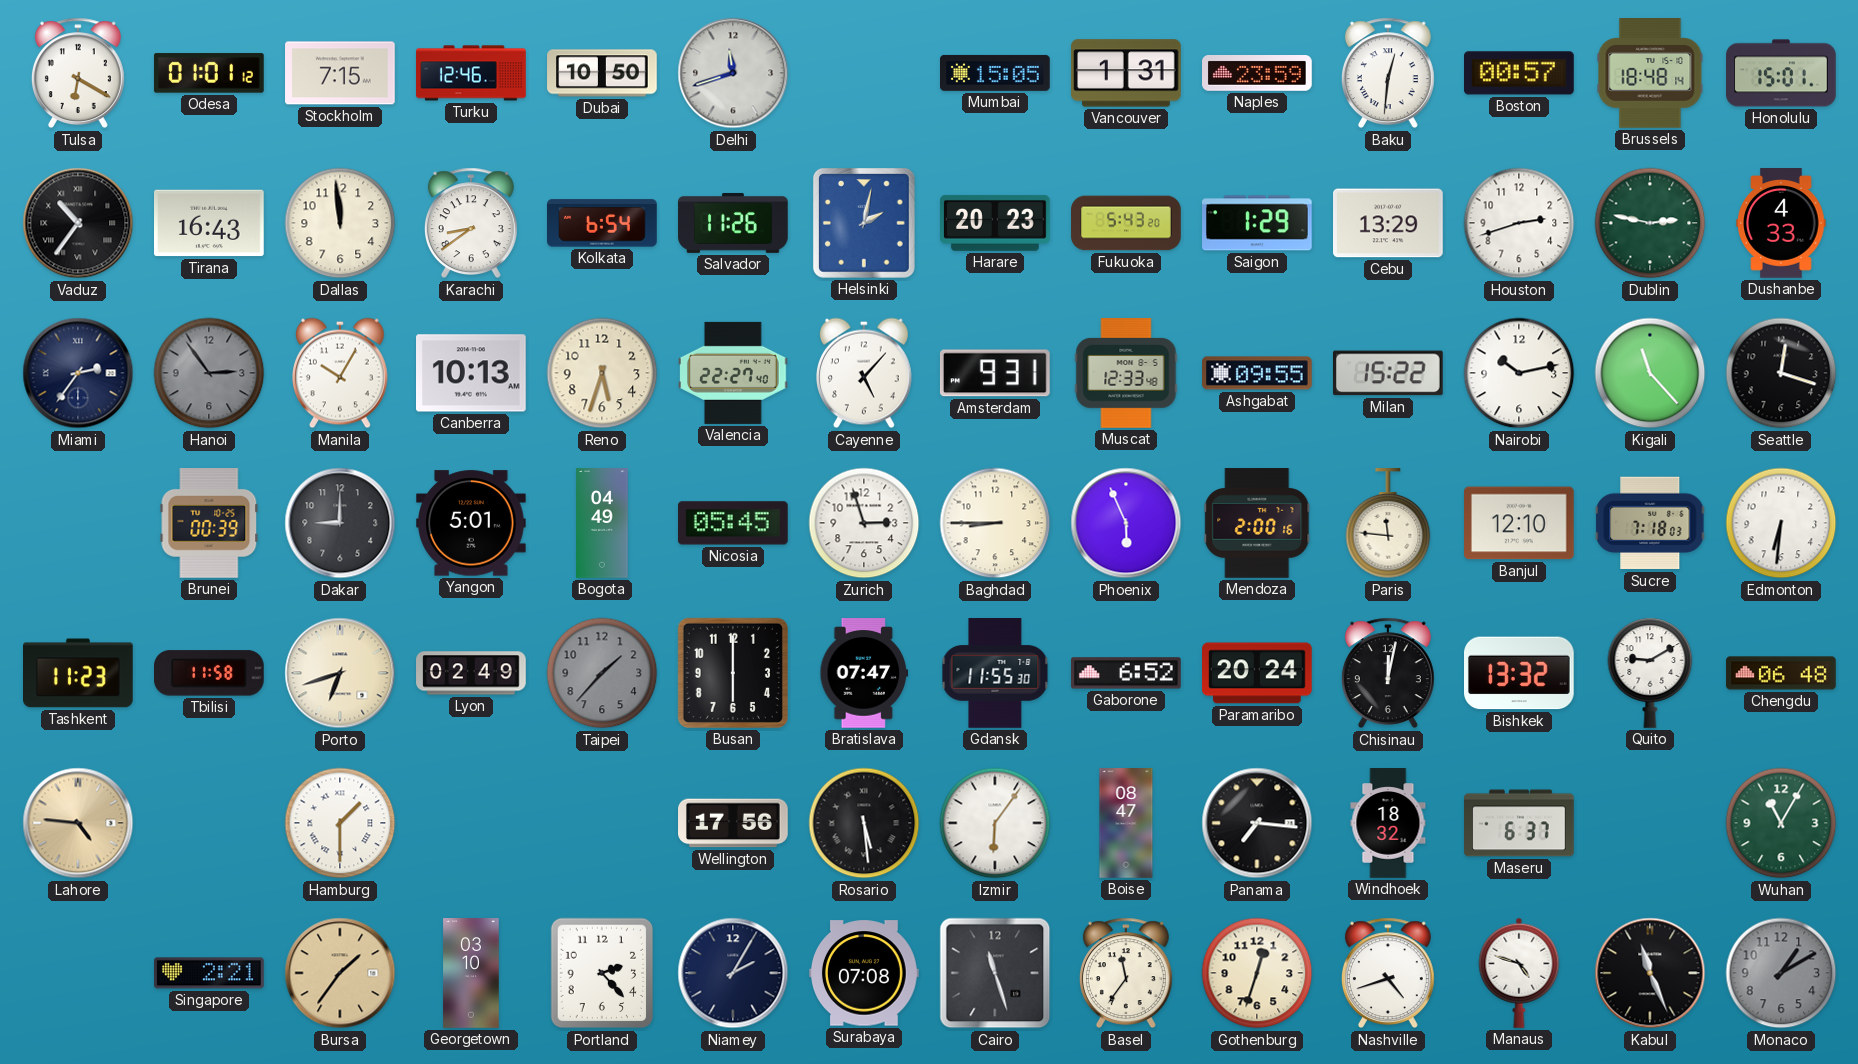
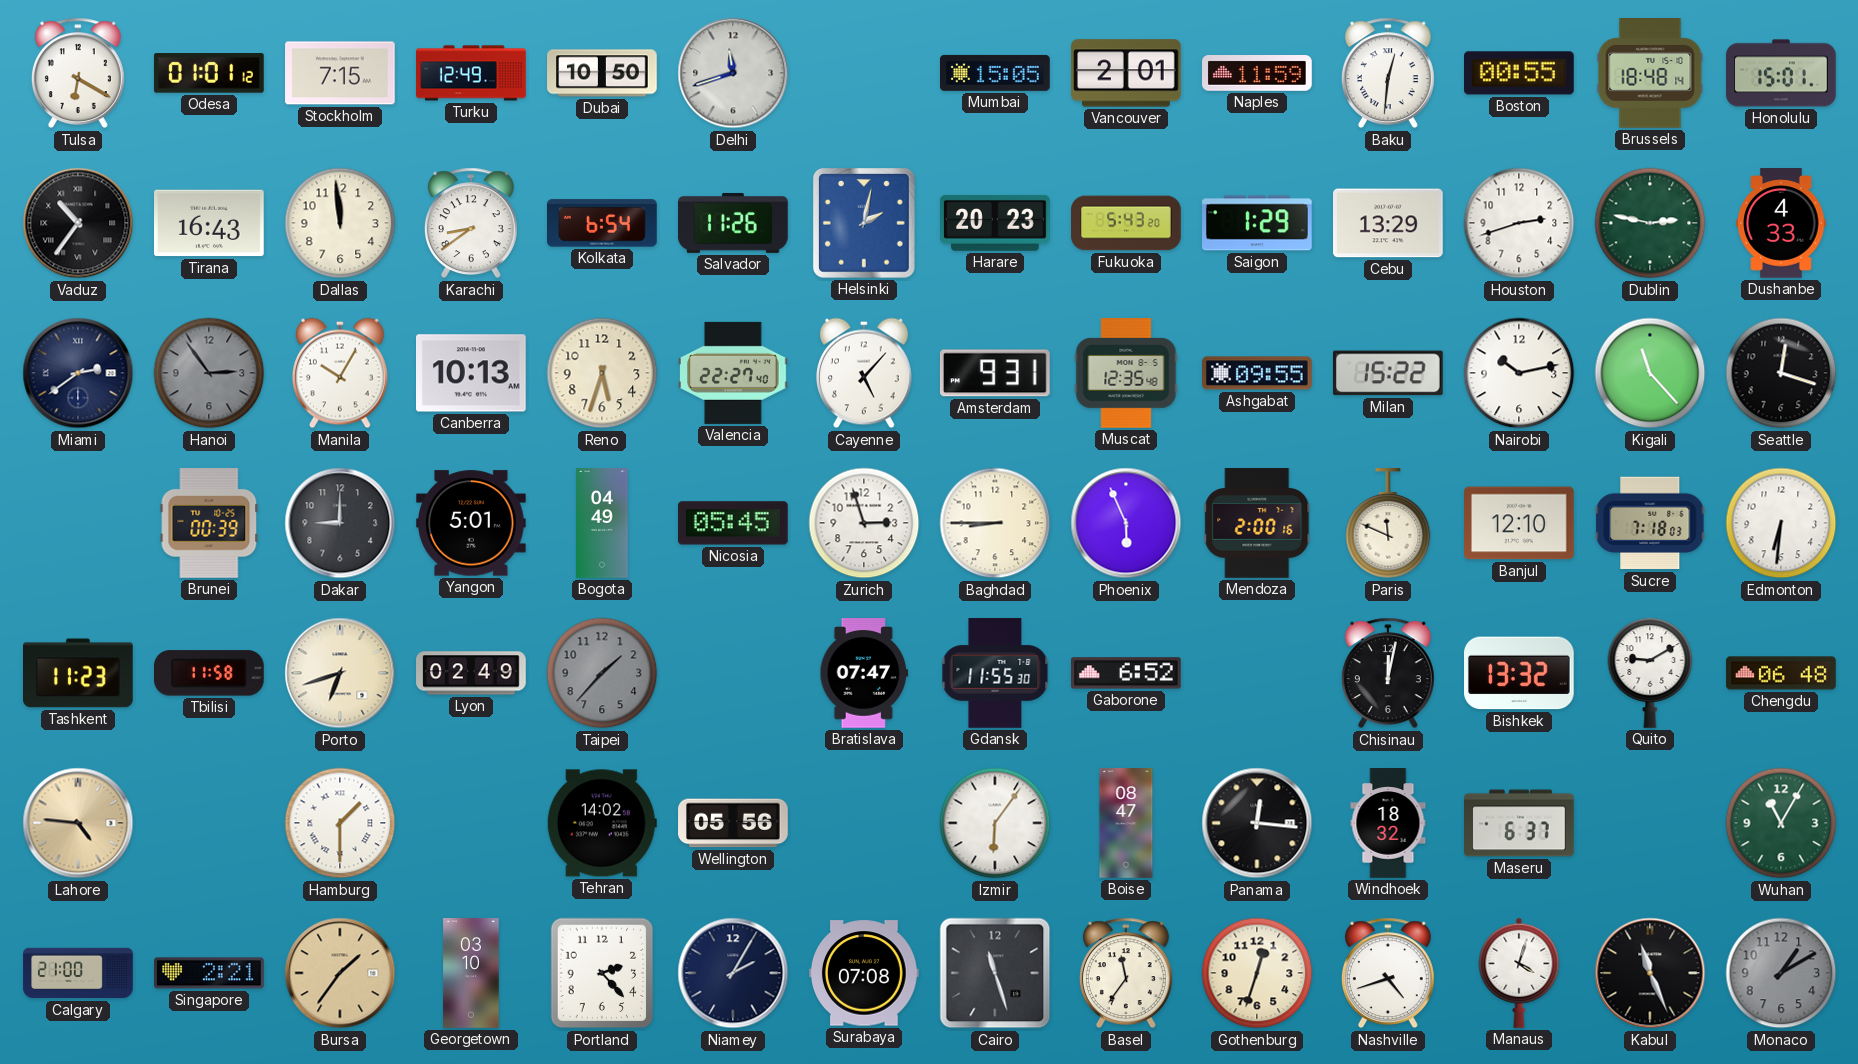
Turku: 12:46 -> 12:49
Vancouver: 1:31 -> 2:01
Naples: 23:59 -> 11:59
Boston: 00:57 -> 00:55
Miami: 2:36 -> 2:39
Muscat: 12:33 -> 12:35
Paris: 11:46 -> 11:49
Busan: 6:00 -> none
Paramaribo: 20:24 -> none
Tehran: none -> 14:02
Wellington: 17:56 -> 05:56
Rosario: 5:29 -> none
Panama: 7:16 -> 12:16
Calgary: none -> 21:00
Manaus: 4:48 -> 4:03
